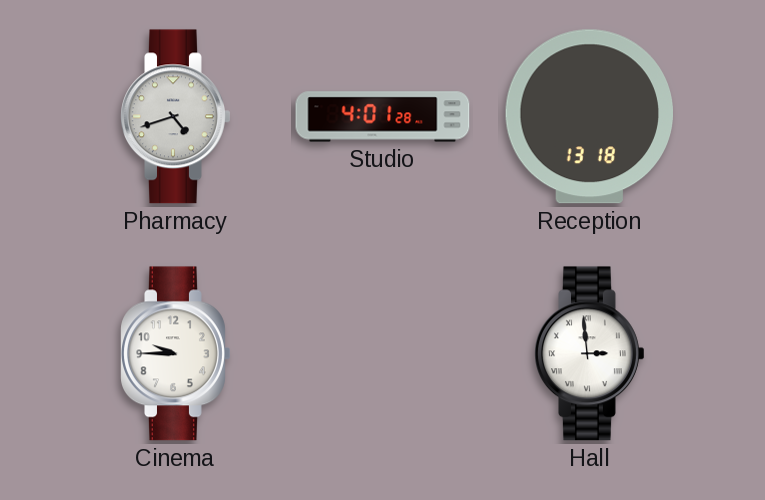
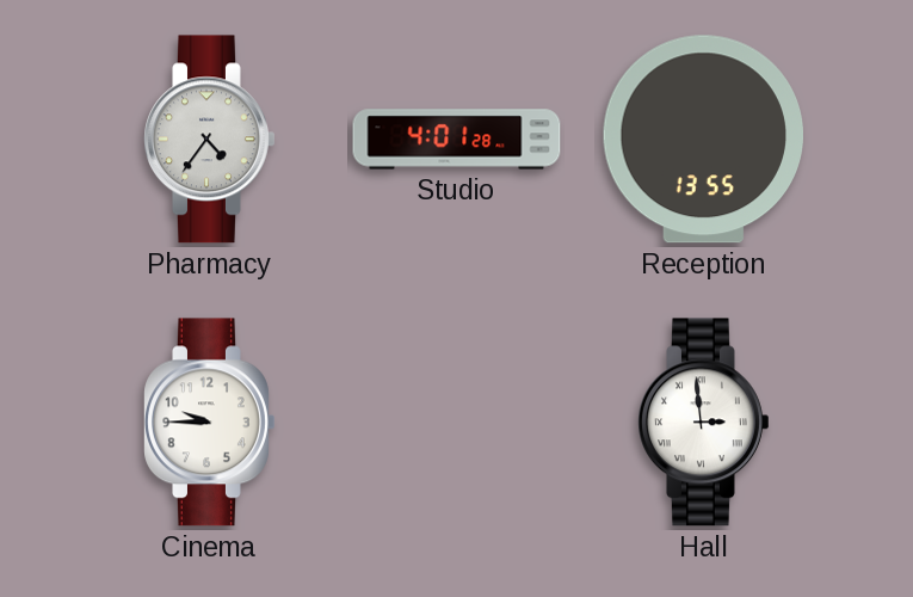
Pharmacy: 4:42 -> 4:36
Reception: 13:18 -> 13:55
